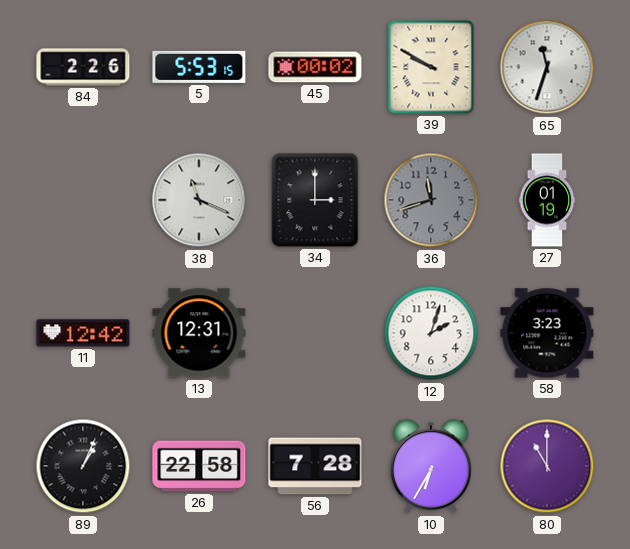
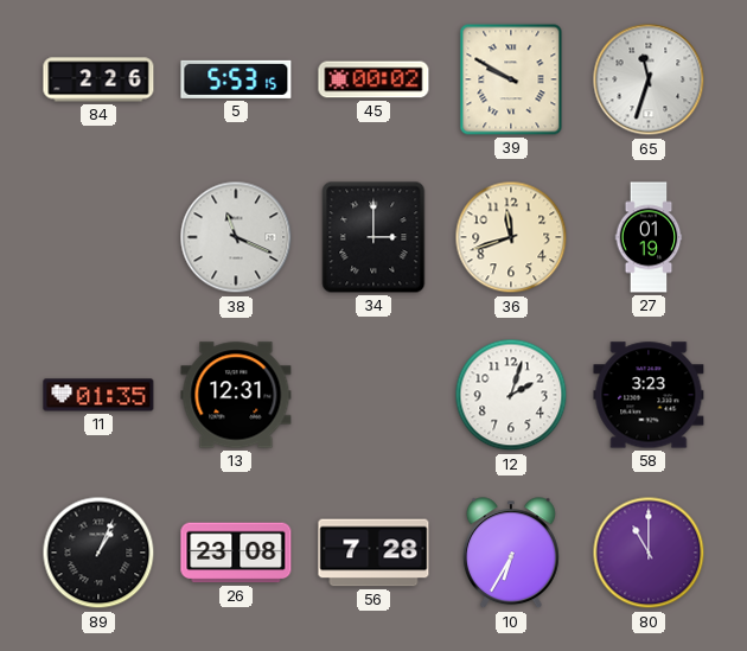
36 dial: grey -> cream
11: 12:42 -> 01:35
26: 22:58 -> 23:08
